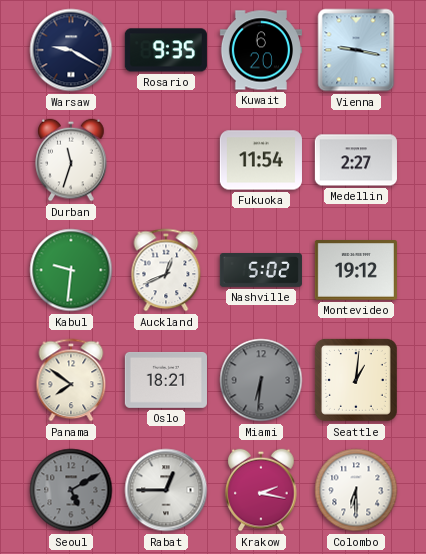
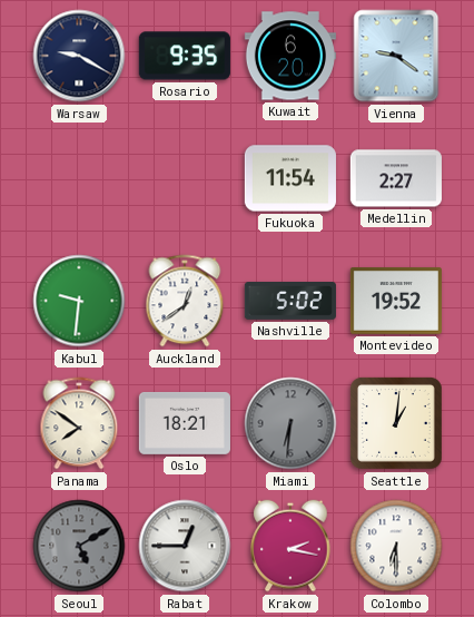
Vienna: 9:17 -> 9:21
Durban: 11:33 -> none
Auckland: 12:41 -> 12:39
Montevideo: 19:12 -> 19:52
